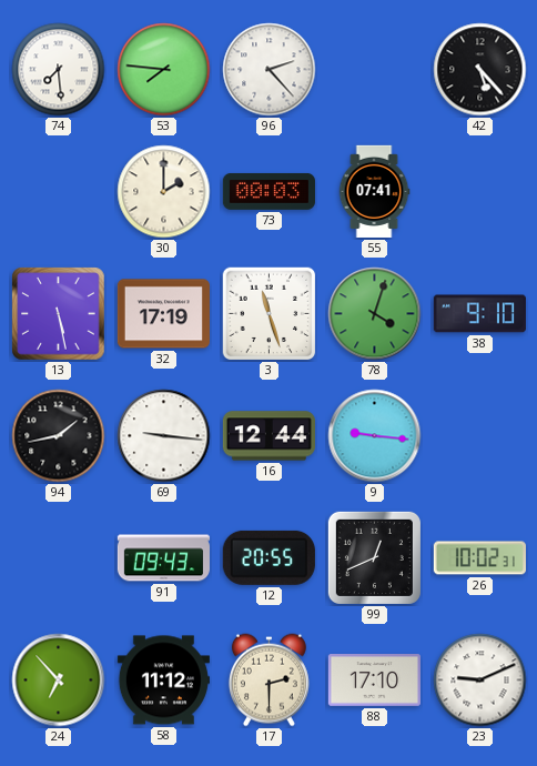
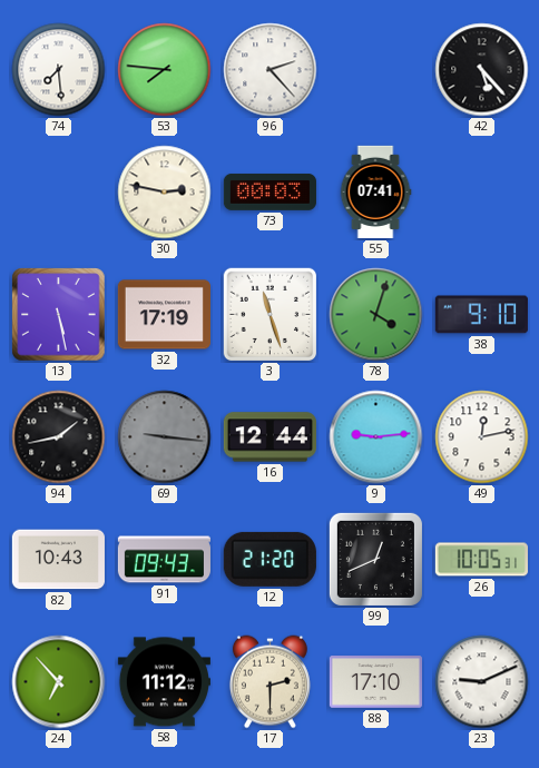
30: 2:00 -> 2:47
69 dial: white -> grey
9: 9:16 -> 9:14
49: none -> 12:13
82: none -> 10:43
12: 20:55 -> 21:20
26: 10:02 -> 10:05
